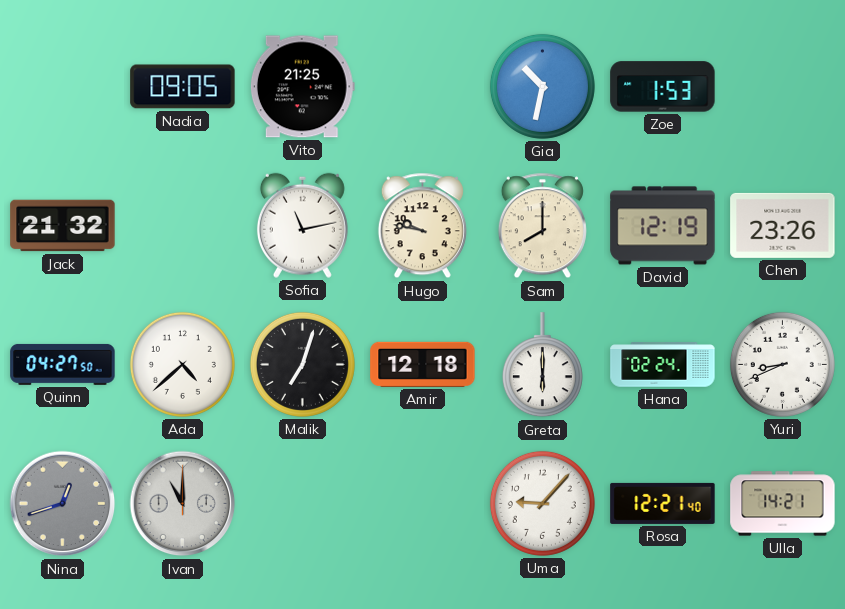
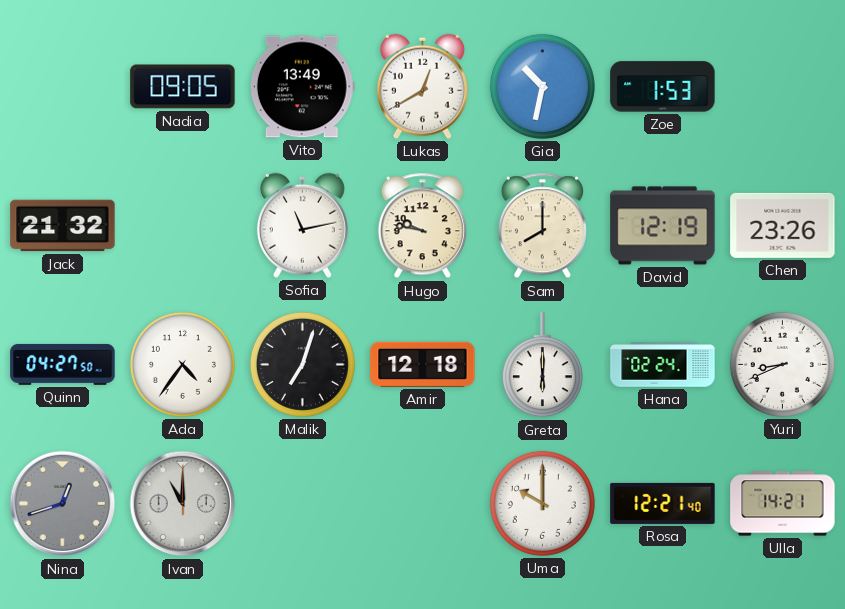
Vito: 21:25 -> 13:49
Lukas: none -> 12:40
Ada: 4:38 -> 4:36
Uma: 9:07 -> 10:00
